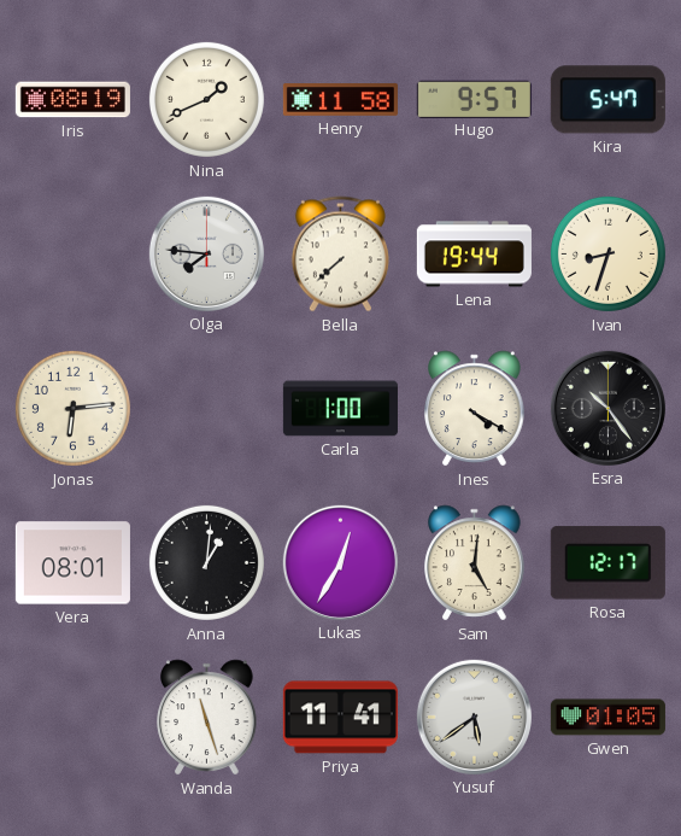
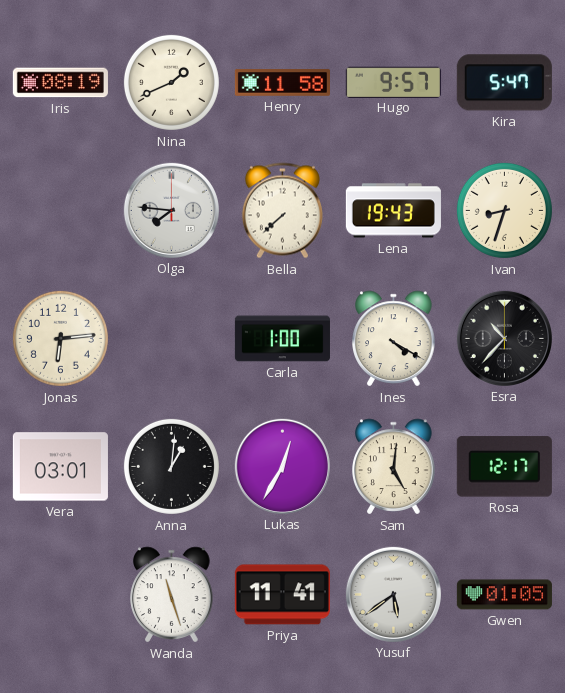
Lena: 19:44 -> 19:43
Esra: 10:24 -> 10:37
Vera: 08:01 -> 03:01
